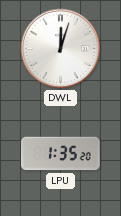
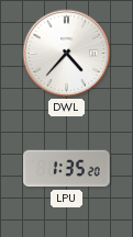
DWL: 12:03 -> 4:37
